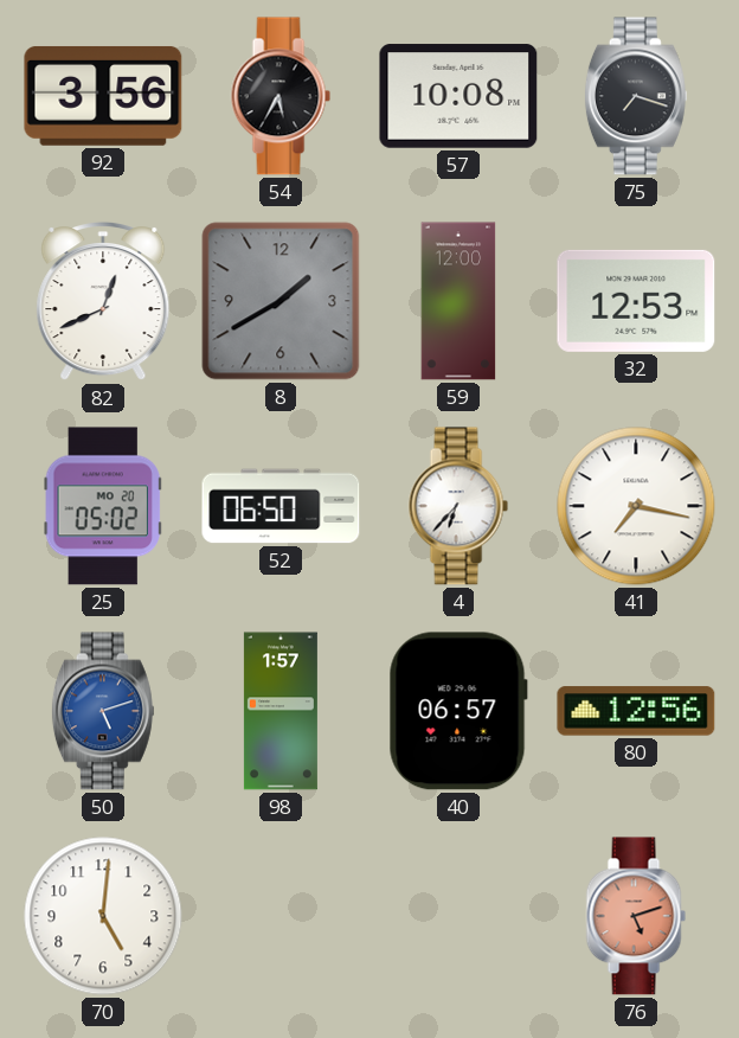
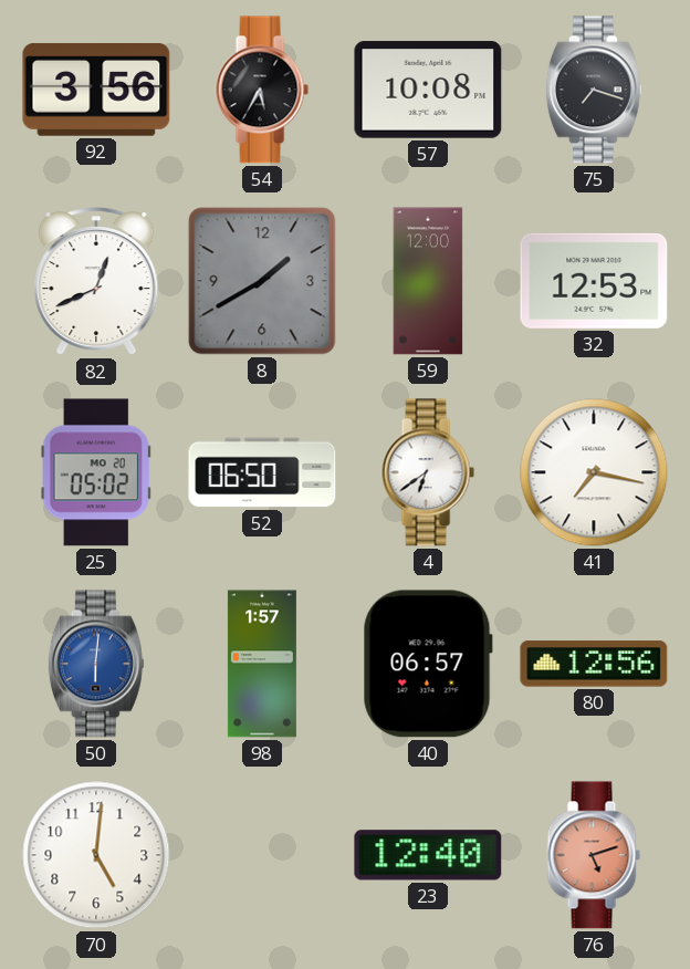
4: 6:37 -> 6:39
50: 5:12 -> 6:01
23: none -> 12:40
